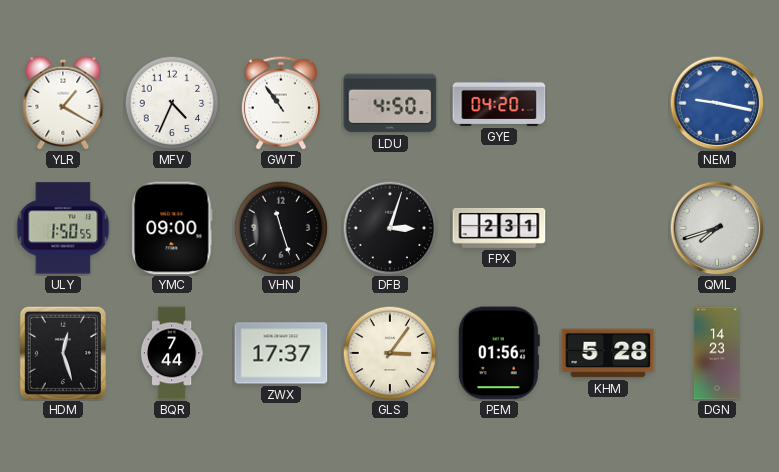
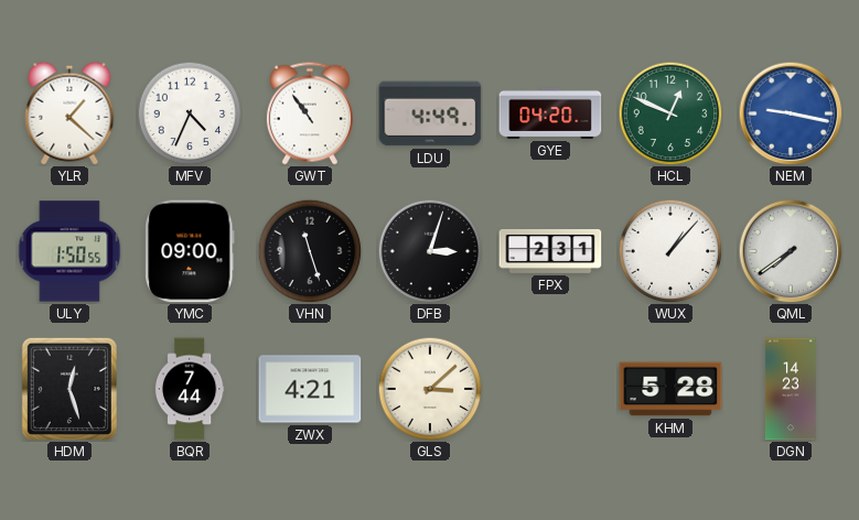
YLR: 1:20 -> 1:22
LDU: 4:50 -> 4:49
HCL: none -> 12:49
WUX: none -> 1:07
QML: 7:42 -> 7:39
ZWX: 17:37 -> 4:21
GLS: 3:06 -> 3:08
PEM: 01:56 -> none
